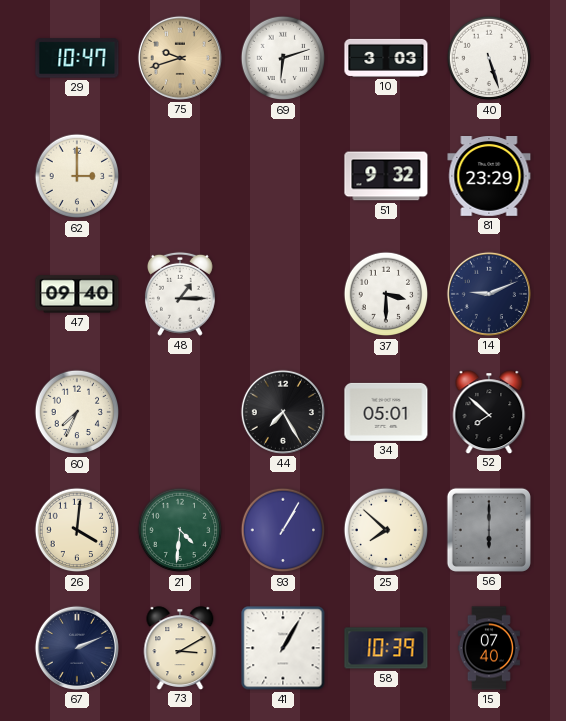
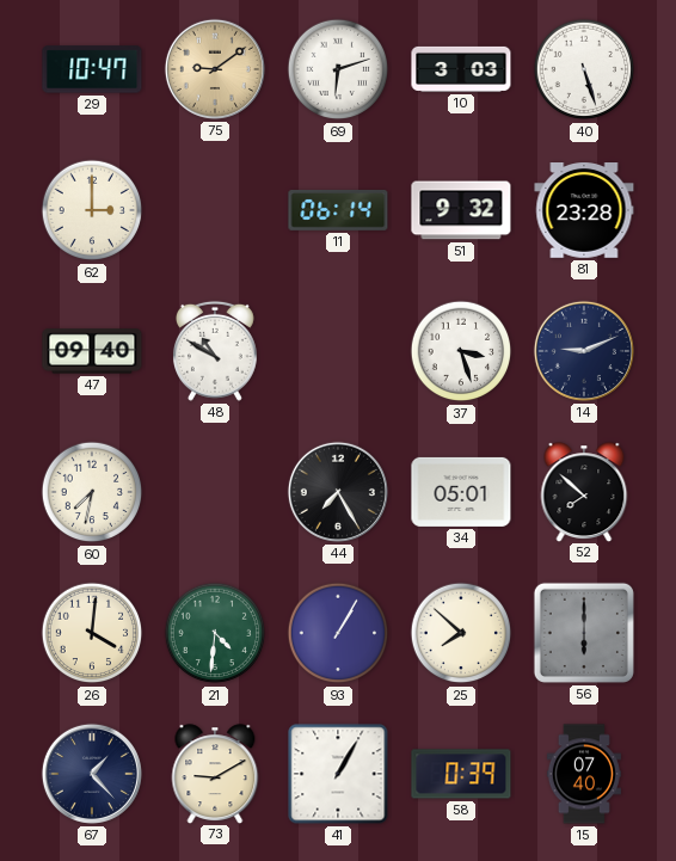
75: 9:42 -> 9:09
11: none -> 06:14
81: 23:29 -> 23:28
48: 1:15 -> 10:50
37: 3:30 -> 3:27
60: 7:34 -> 7:32
67: 2:11 -> 1:23
73: 3:10 -> 9:10
58: 10:39 -> 0:39
